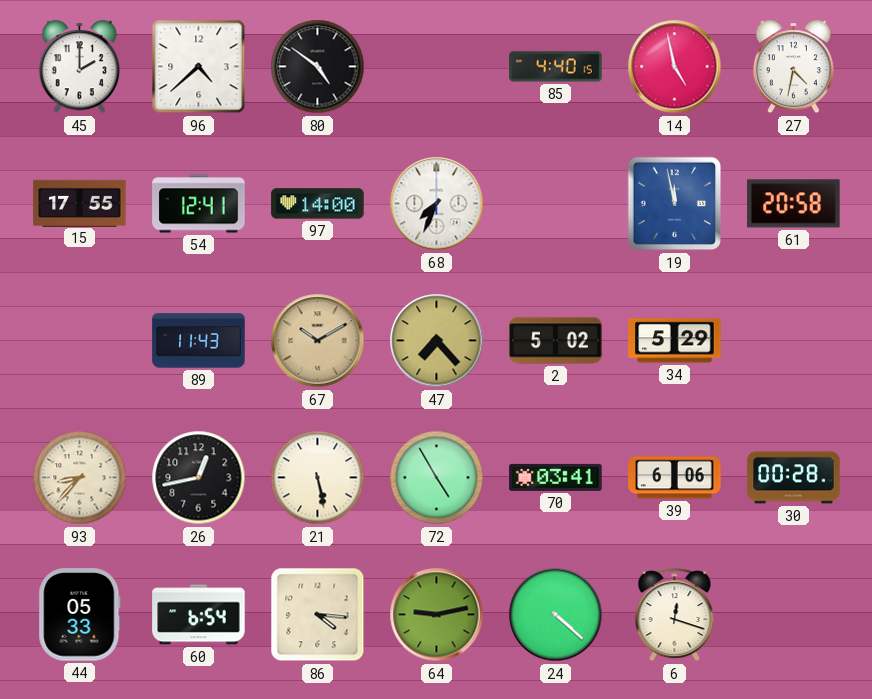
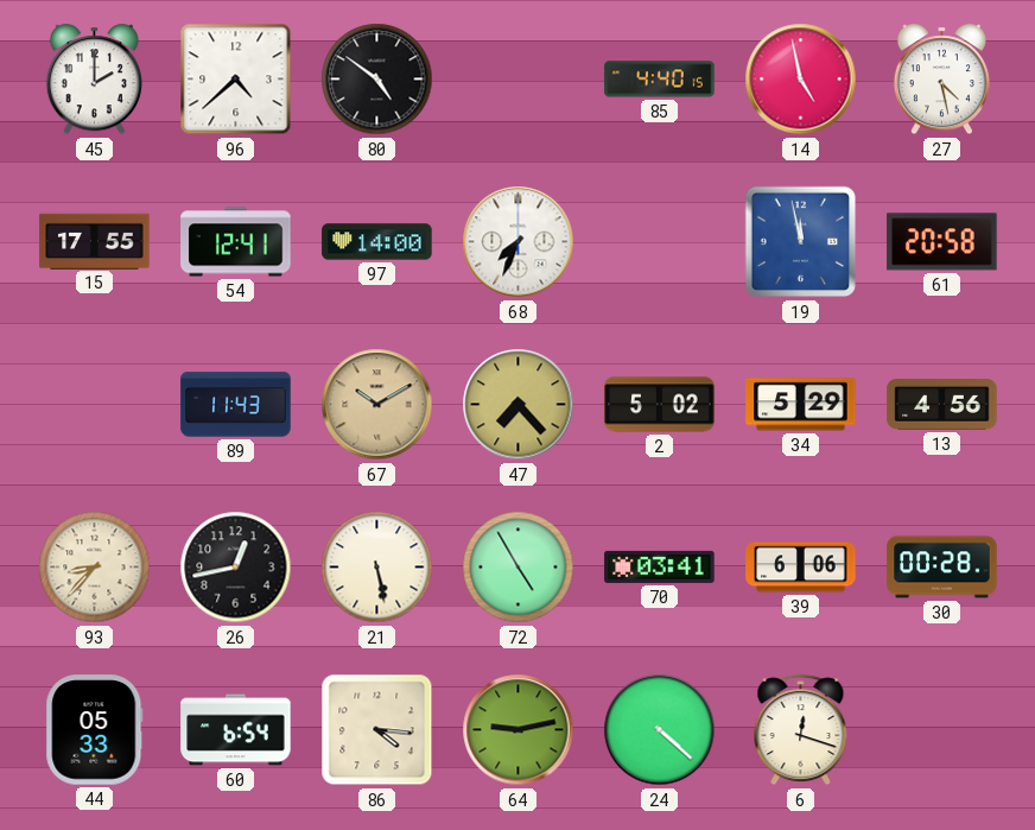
27: 4:32 -> 4:28
13: none -> 4:56
